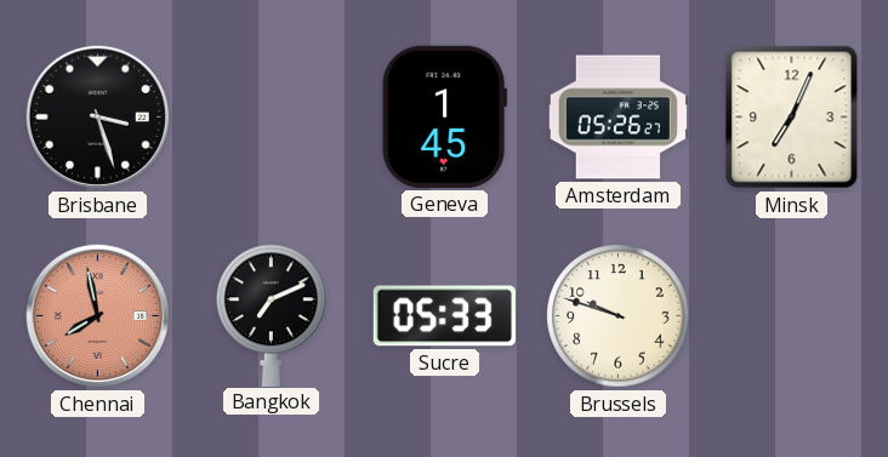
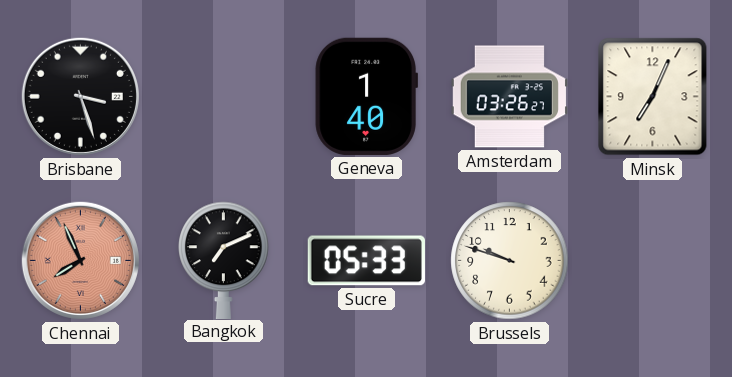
Geneva: 1:45 -> 1:40
Amsterdam: 05:26 -> 03:26
Chennai: 7:58 -> 7:56
